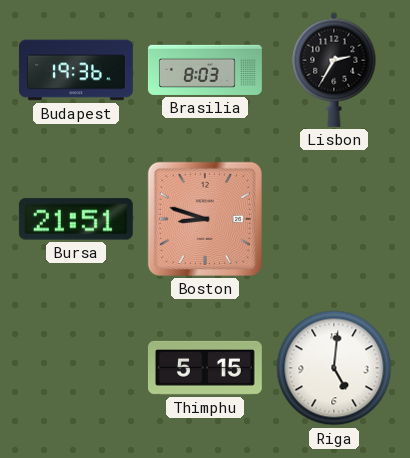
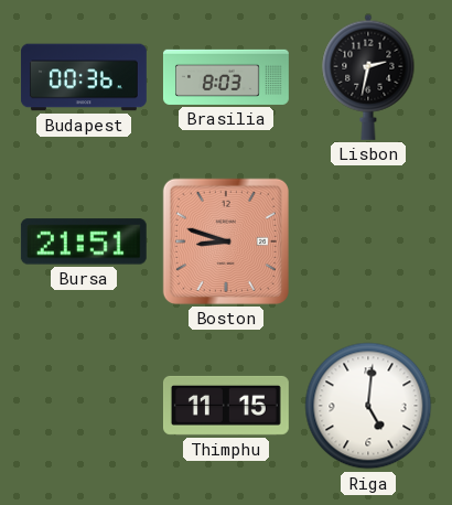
Budapest: 19:36 -> 00:36
Lisbon: 2:35 -> 2:32
Thimphu: 5:15 -> 11:15
